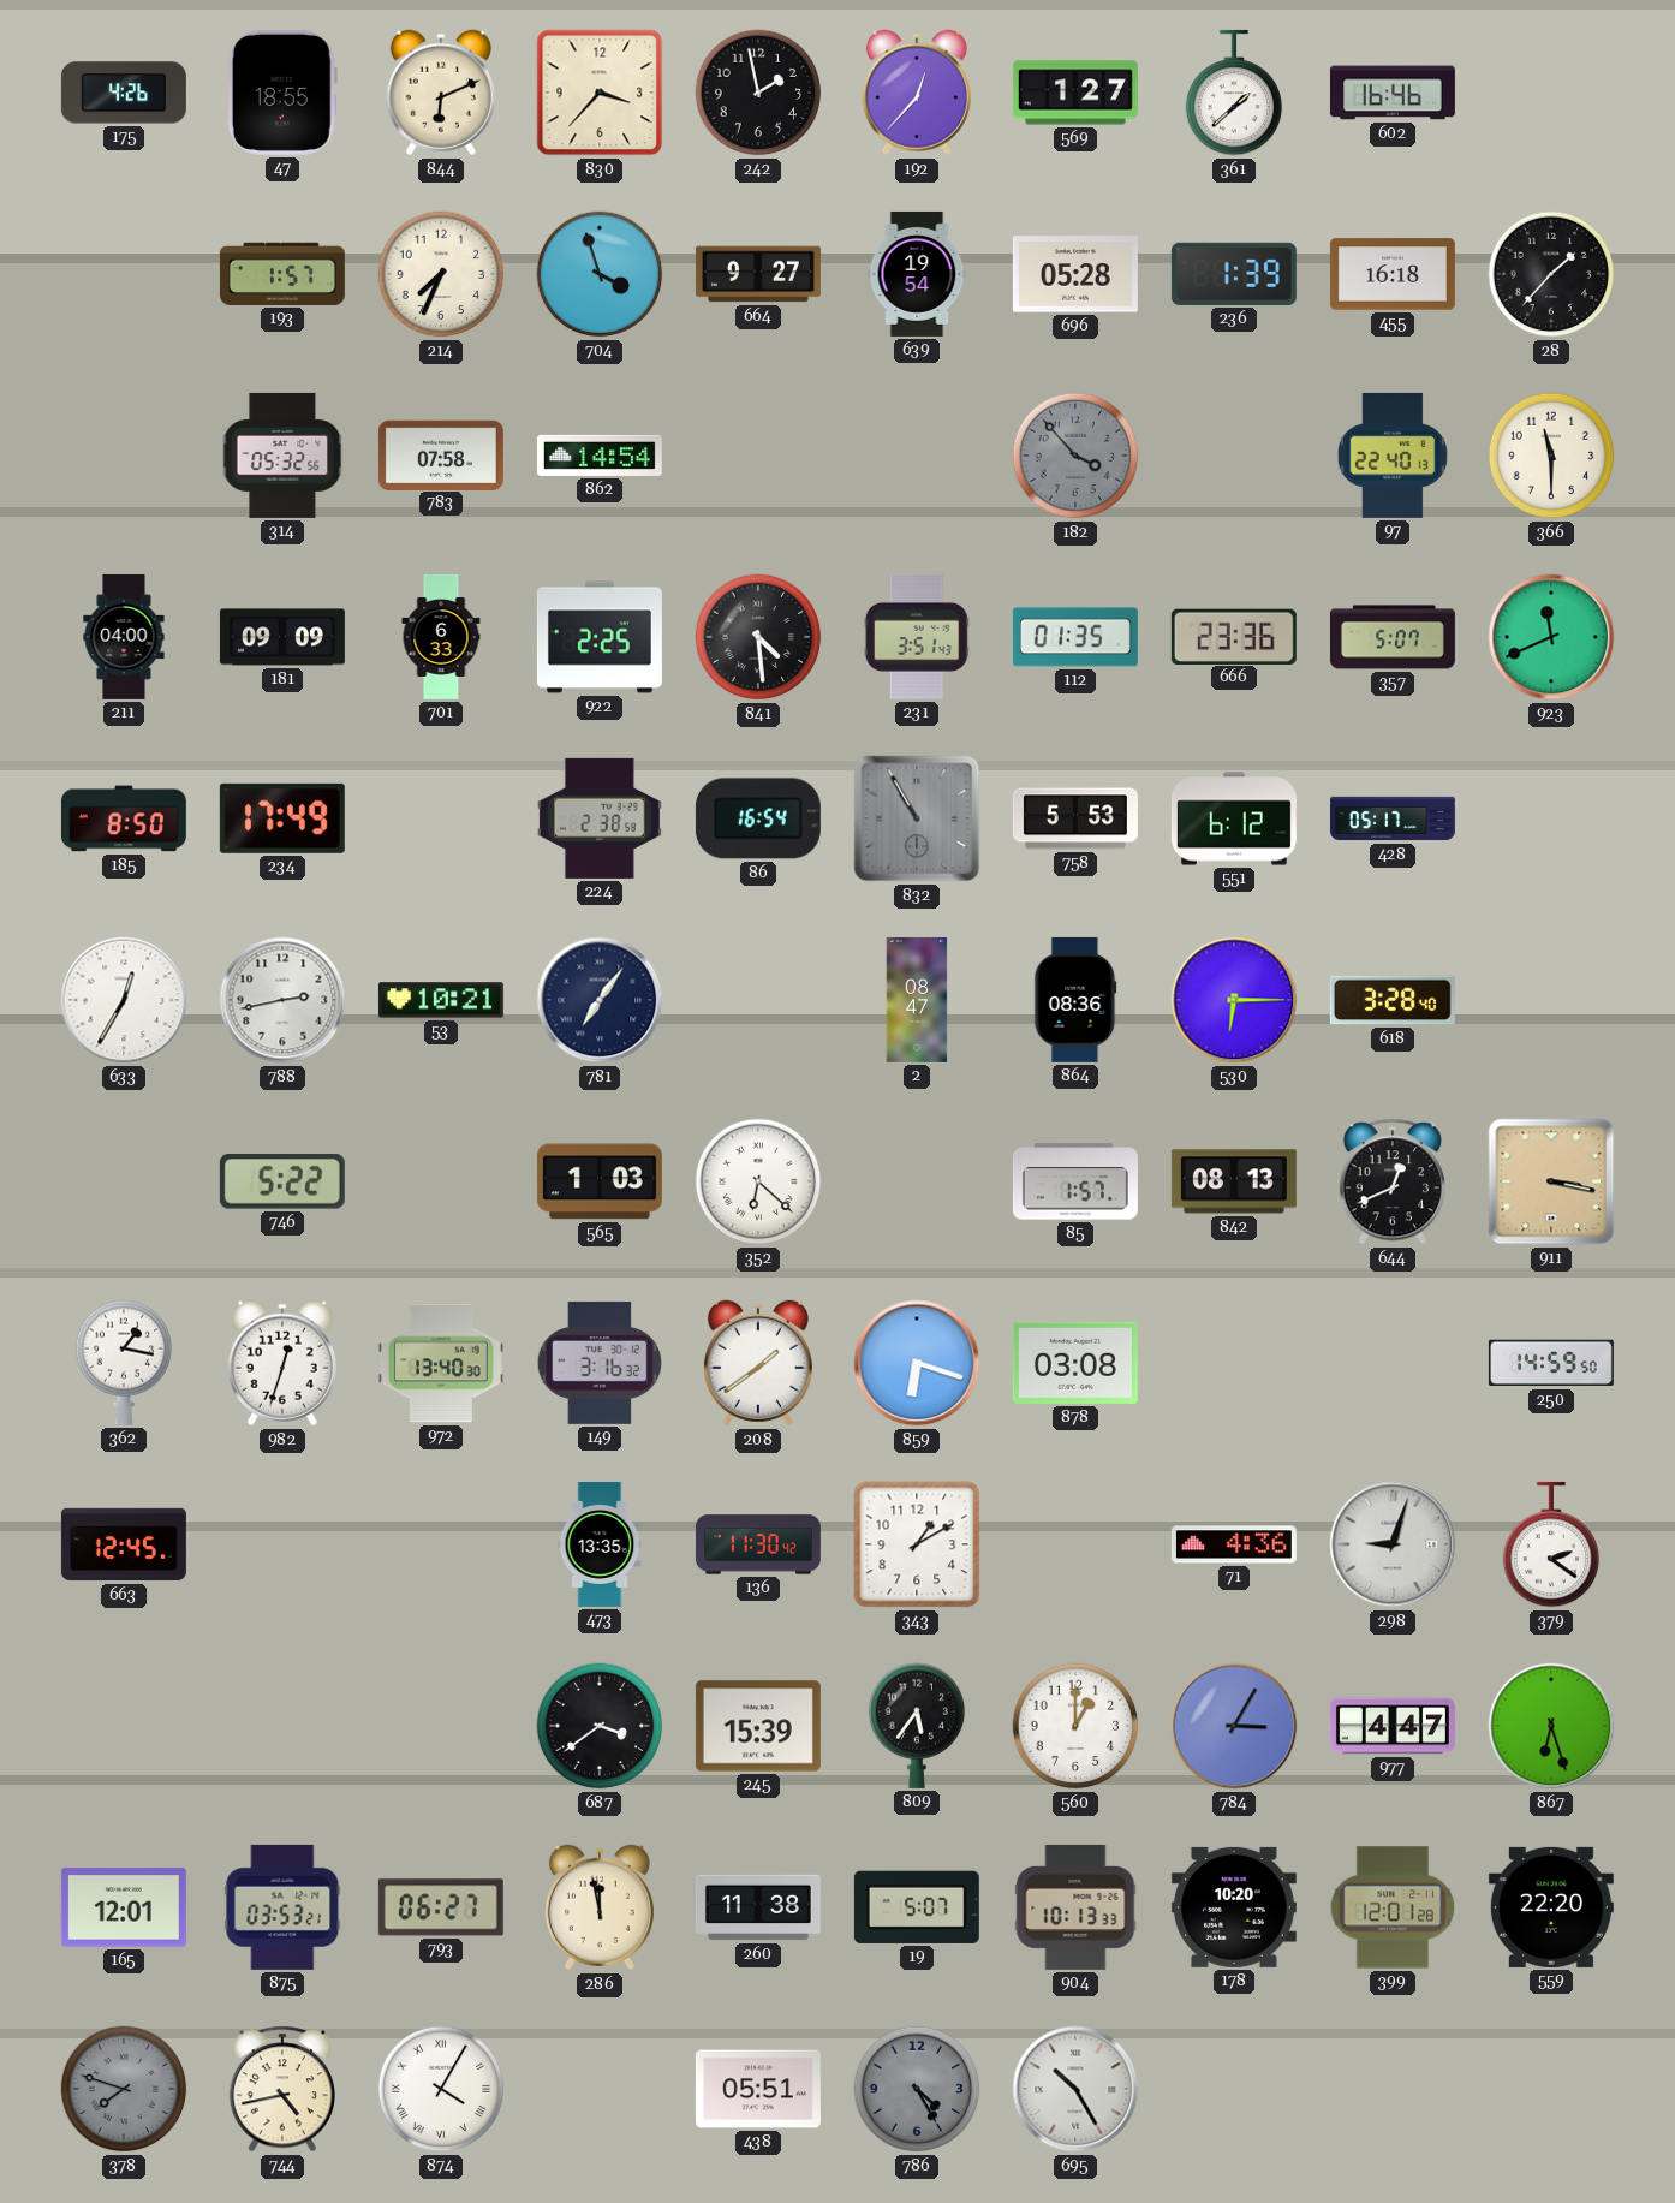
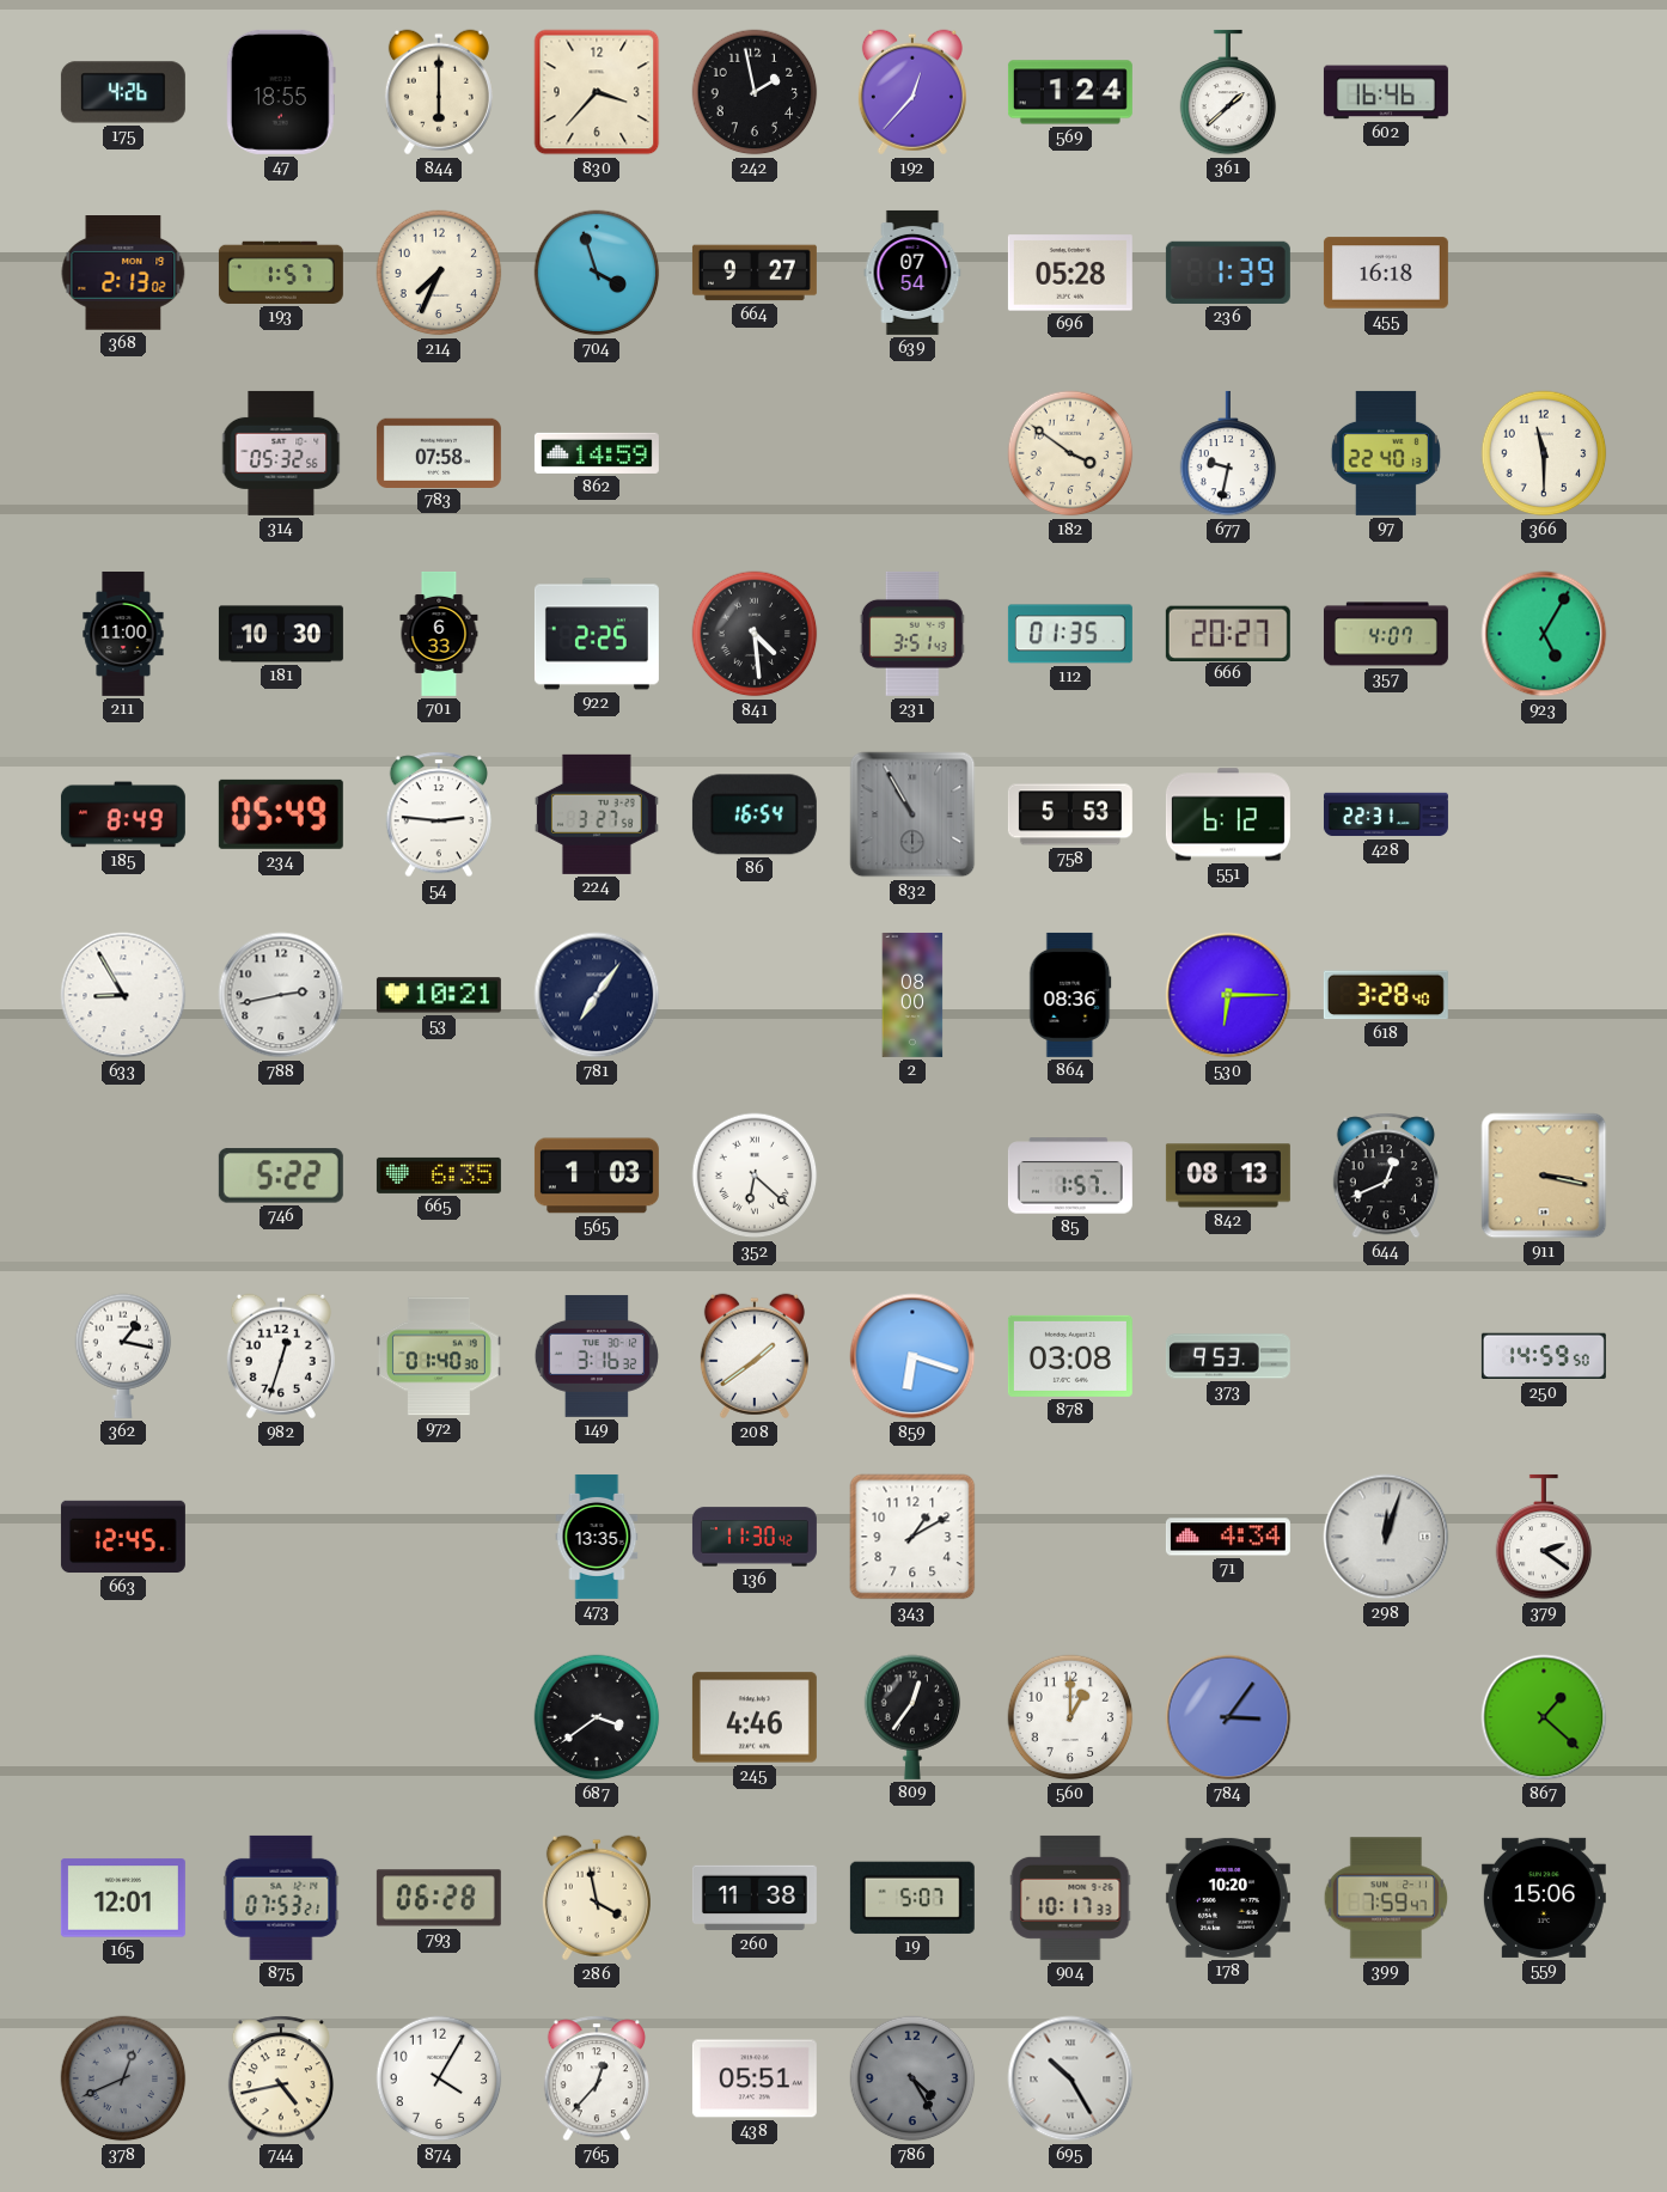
844: 6:11 -> 6:00
569: 1:27 -> 1:24
368: none -> 2:13
639: 19:54 -> 07:54
28: 1:37 -> none
862: 14:54 -> 14:59
182: 3:53 -> 3:51
182 dial: grey -> cream
677: none -> 9:32
211: 04:00 -> 11:00
181: 09:09 -> 10:30
666: 23:36 -> 20:27
357: 5:07 -> 4:07
923: 11:41 -> 5:05
185: 8:50 -> 8:49
234: 17:49 -> 05:49
54: none -> 2:46
224: 2:38 -> 3:27
428: 05:17 -> 22:31
633: 12:35 -> 8:55
2: 08:47 -> 08:00
665: none -> 6:35
972: 13:40 -> 01:40
373: none -> 9:53
71: 4:36 -> 4:34
298: 9:03 -> 12:03
245: 15:39 -> 4:46
809: 5:36 -> 12:36
784: 3:05 -> 3:06
977: 4:47 -> none
867: 6:27 -> 1:22
875: 03:53 -> 07:53
793: 06:27 -> 06:28
286: 11:58 -> 3:58
904: 10:13 -> 10:17
399: 12:01 -> 7:59
559: 22:20 -> 15:06
378: 7:48 -> 12:41
874 numerals: Roman -> Arabic
765: none -> 12:37
